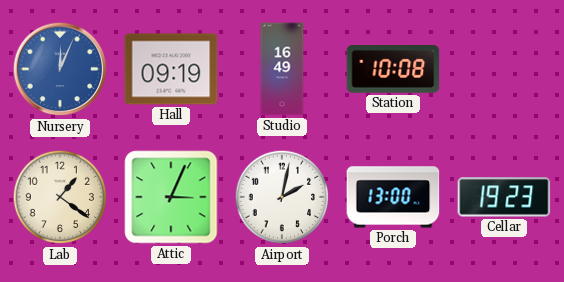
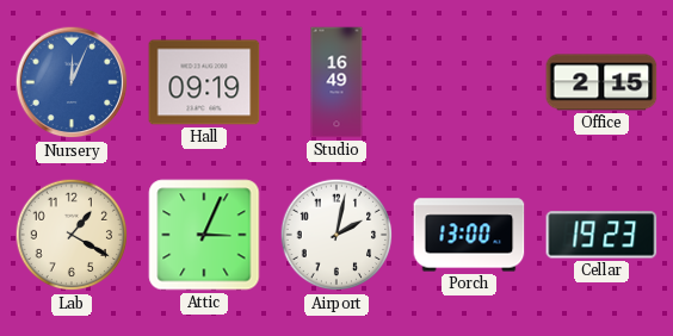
Station: 10:08 -> none
Office: none -> 2:15
Lab: 1:21 -> 1:20
